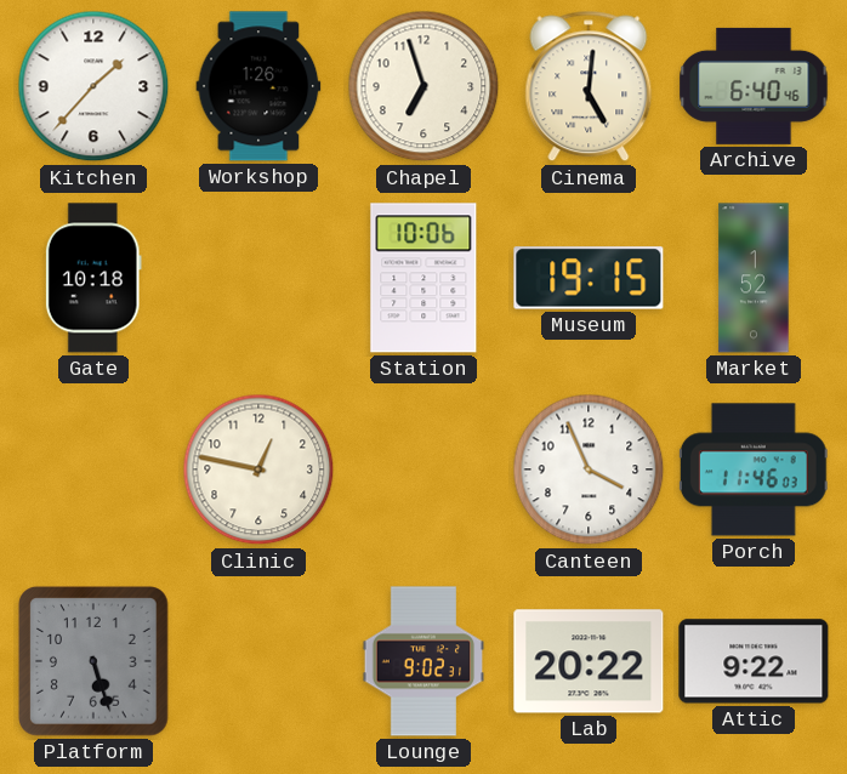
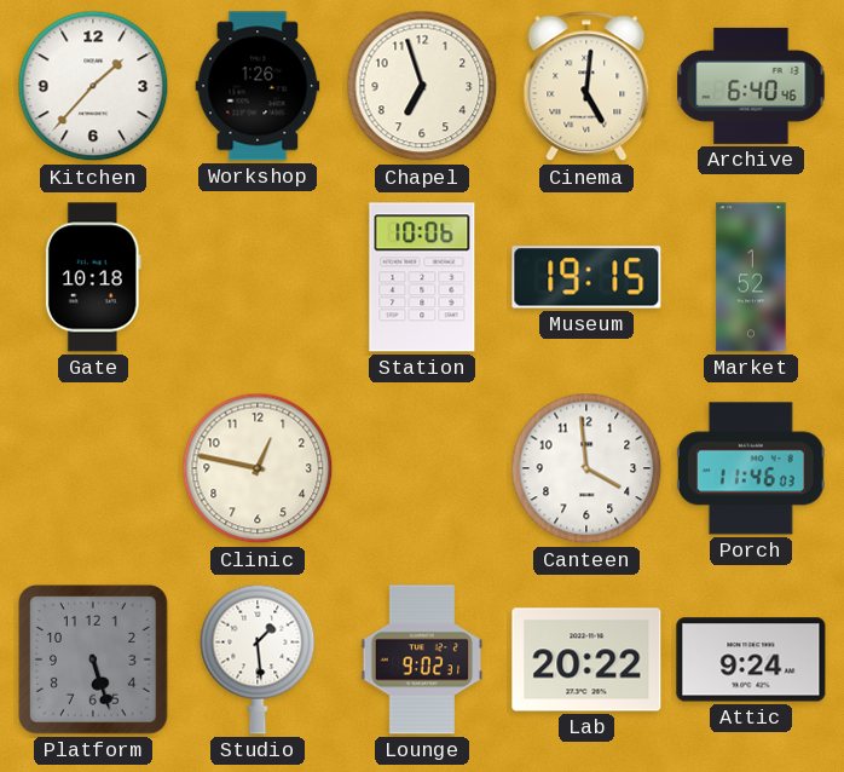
Canteen: 3:56 -> 3:59
Studio: none -> 1:29
Attic: 9:22 -> 9:24
